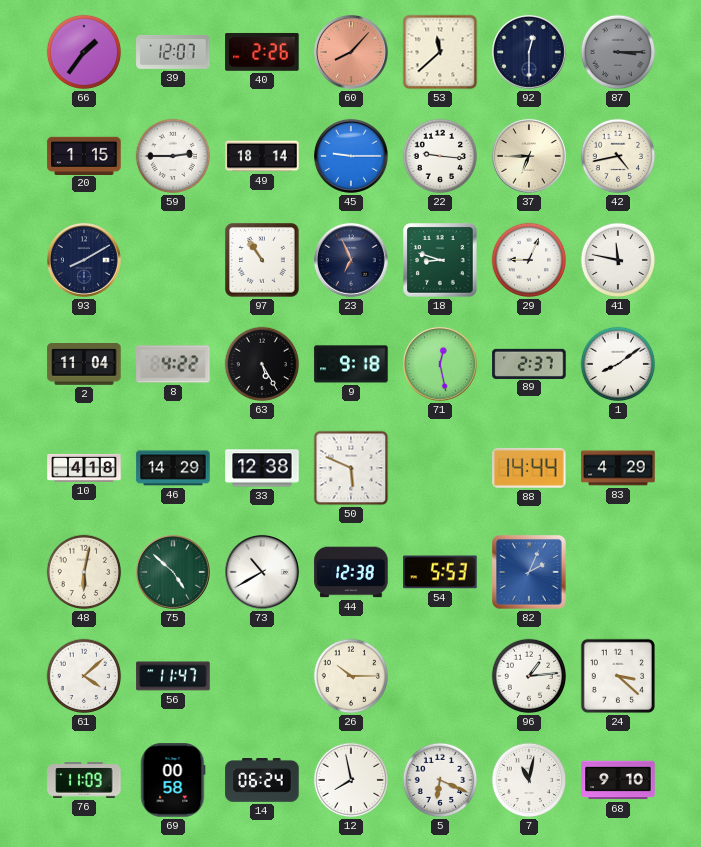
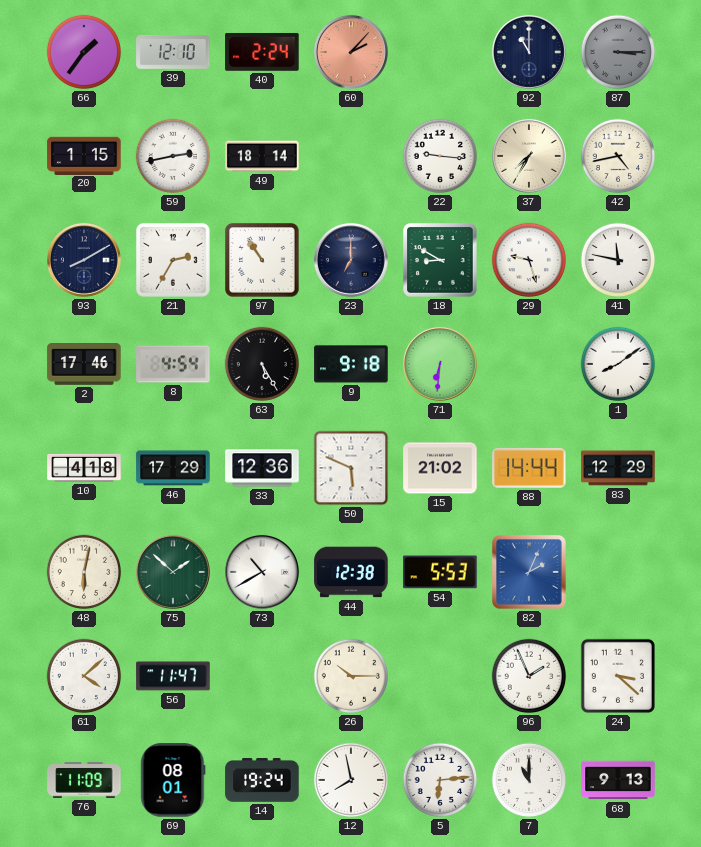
39: 12:07 -> 12:10
40: 2:26 -> 2:24
60: 8:07 -> 2:07
53: 11:38 -> none
92: 12:30 -> 11:00
59: 2:45 -> 2:43
45: 9:15 -> none
37: 6:45 -> 7:35
21: none -> 2:35
23: 6:56 -> 7:00
18: 8:48 -> 8:50
29: 9:04 -> 9:27
2: 11:04 -> 17:46
8: 4:22 -> 4:54
71: 12:28 -> 6:31
89: 2:37 -> none
46: 14:29 -> 17:29
33: 12:38 -> 12:36
15: none -> 21:02
83: 4:29 -> 12:29
75: 4:52 -> 1:52
96: 1:14 -> 1:56
69: 00:58 -> 08:01
14: 06:24 -> 19:24
5: 6:19 -> 6:14
7: 11:02 -> 11:00
68: 9:10 -> 9:13
